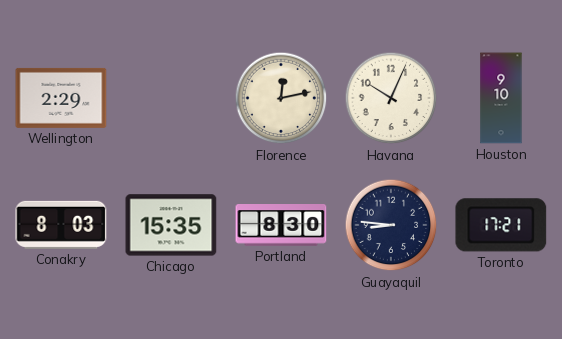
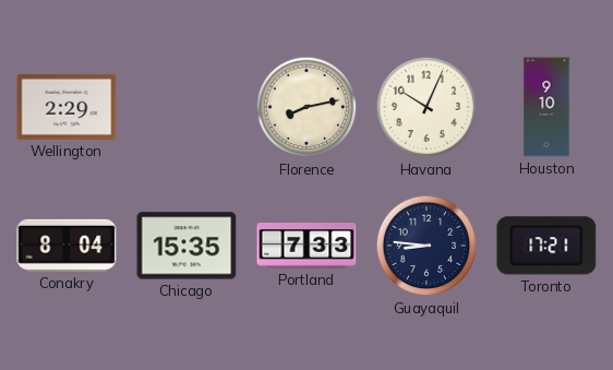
Florence: 12:13 -> 8:13
Conakry: 8:03 -> 8:04
Portland: 8:30 -> 7:33
